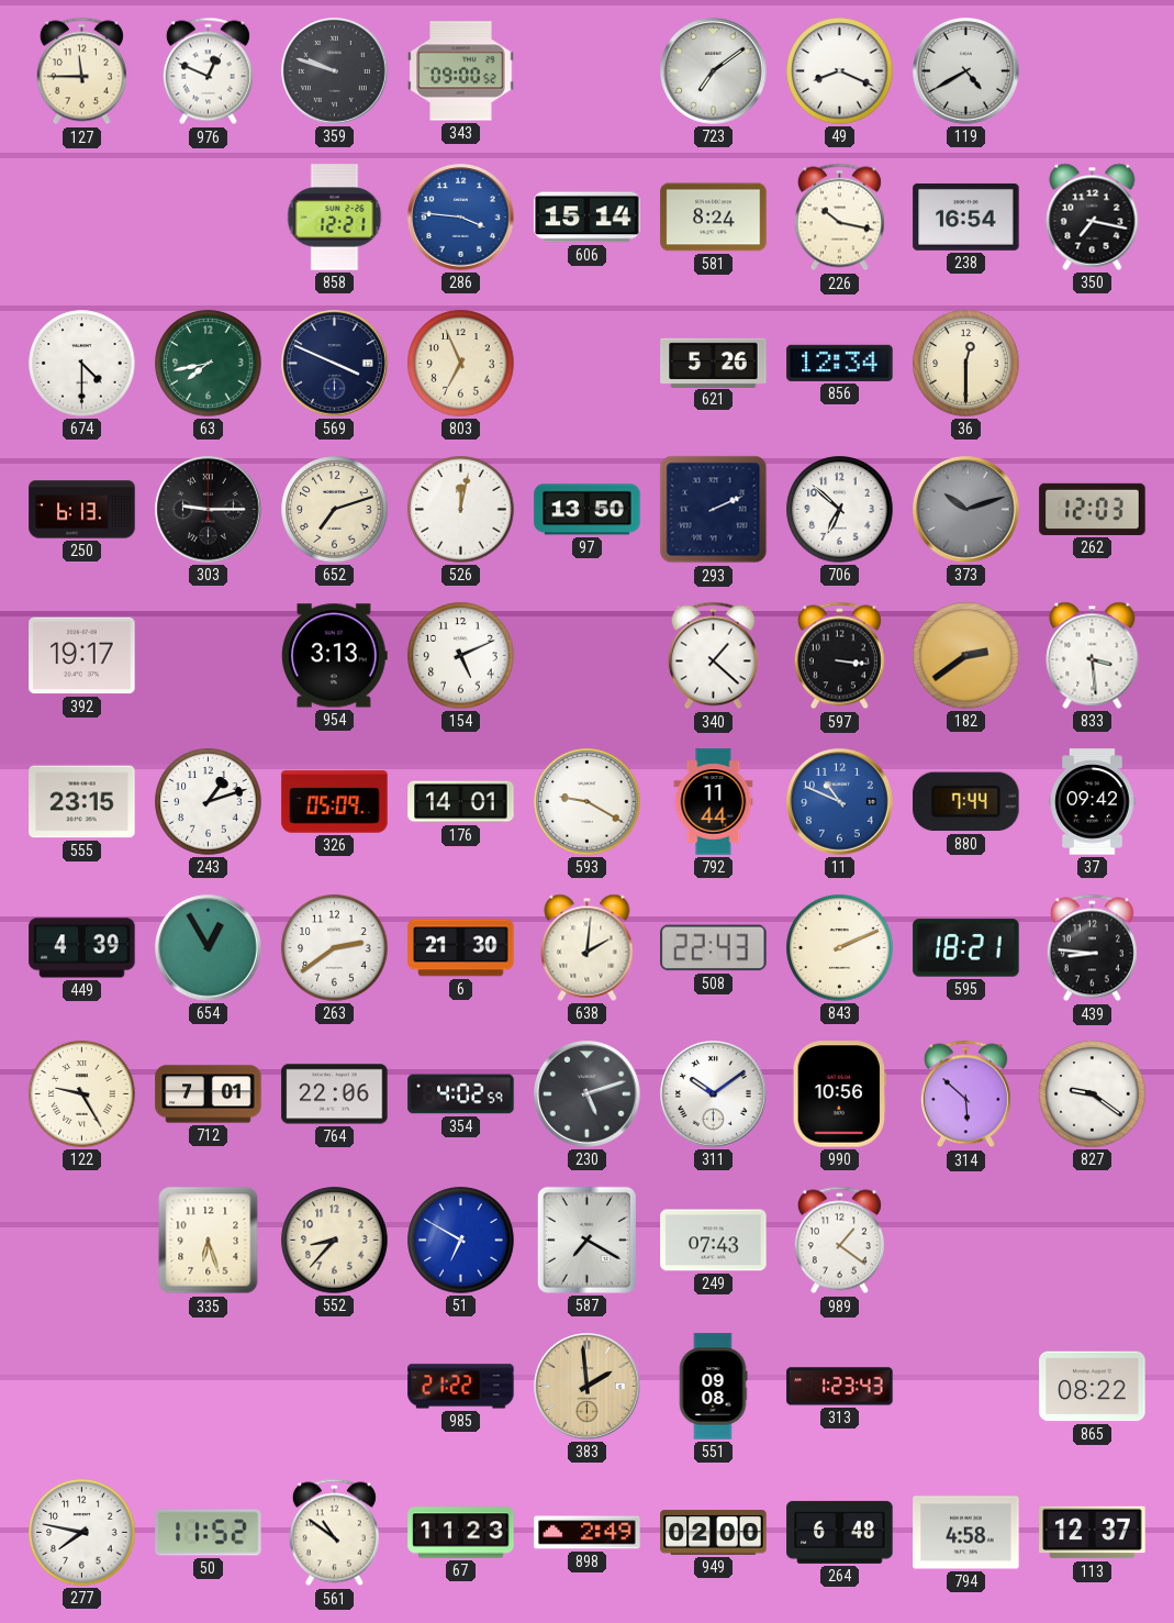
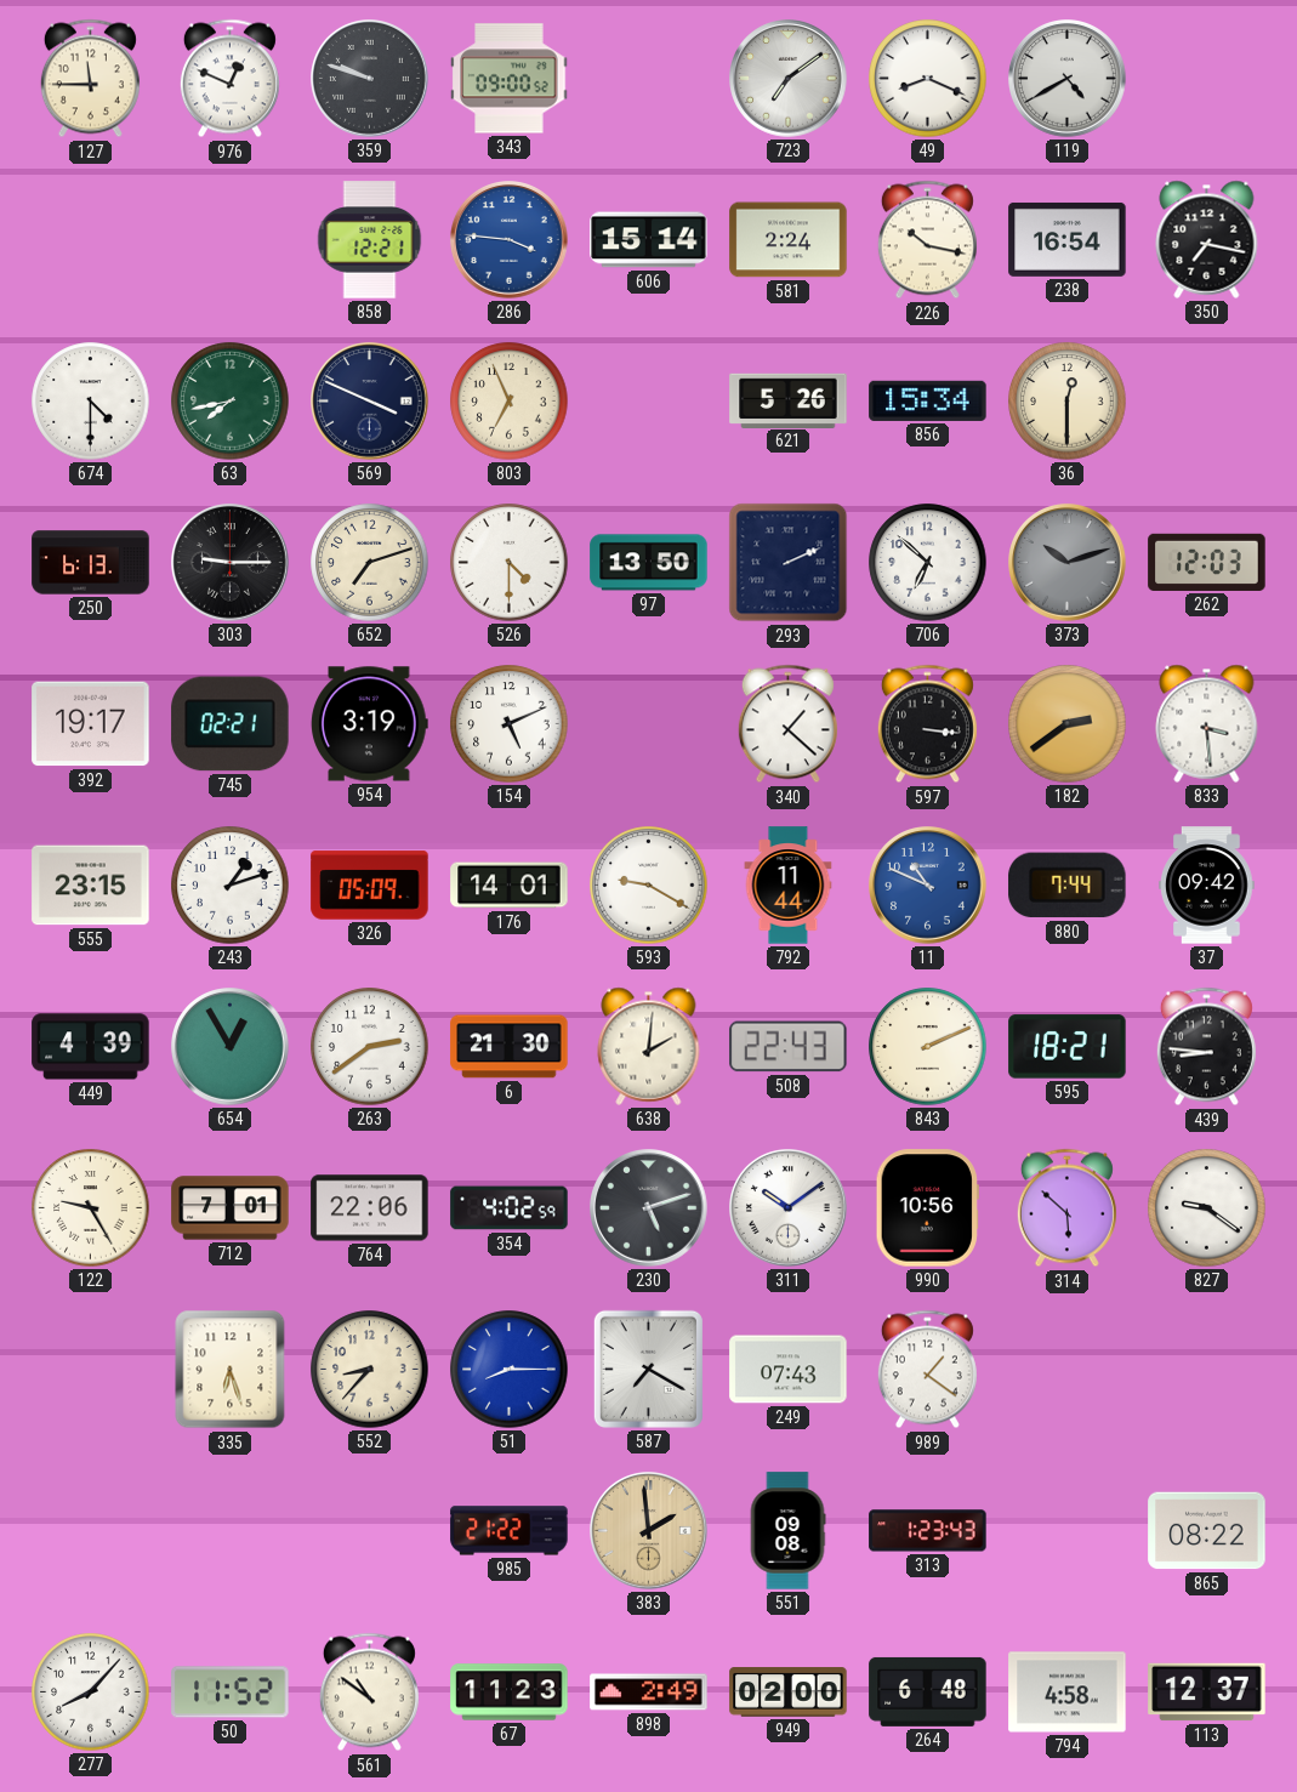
581: 8:24 -> 2:24
856: 12:34 -> 15:34
526: 12:02 -> 4:30
745: none -> 02:21
954: 3:13 -> 3:19
51: 6:50 -> 8:15
277: 7:47 -> 8:07
